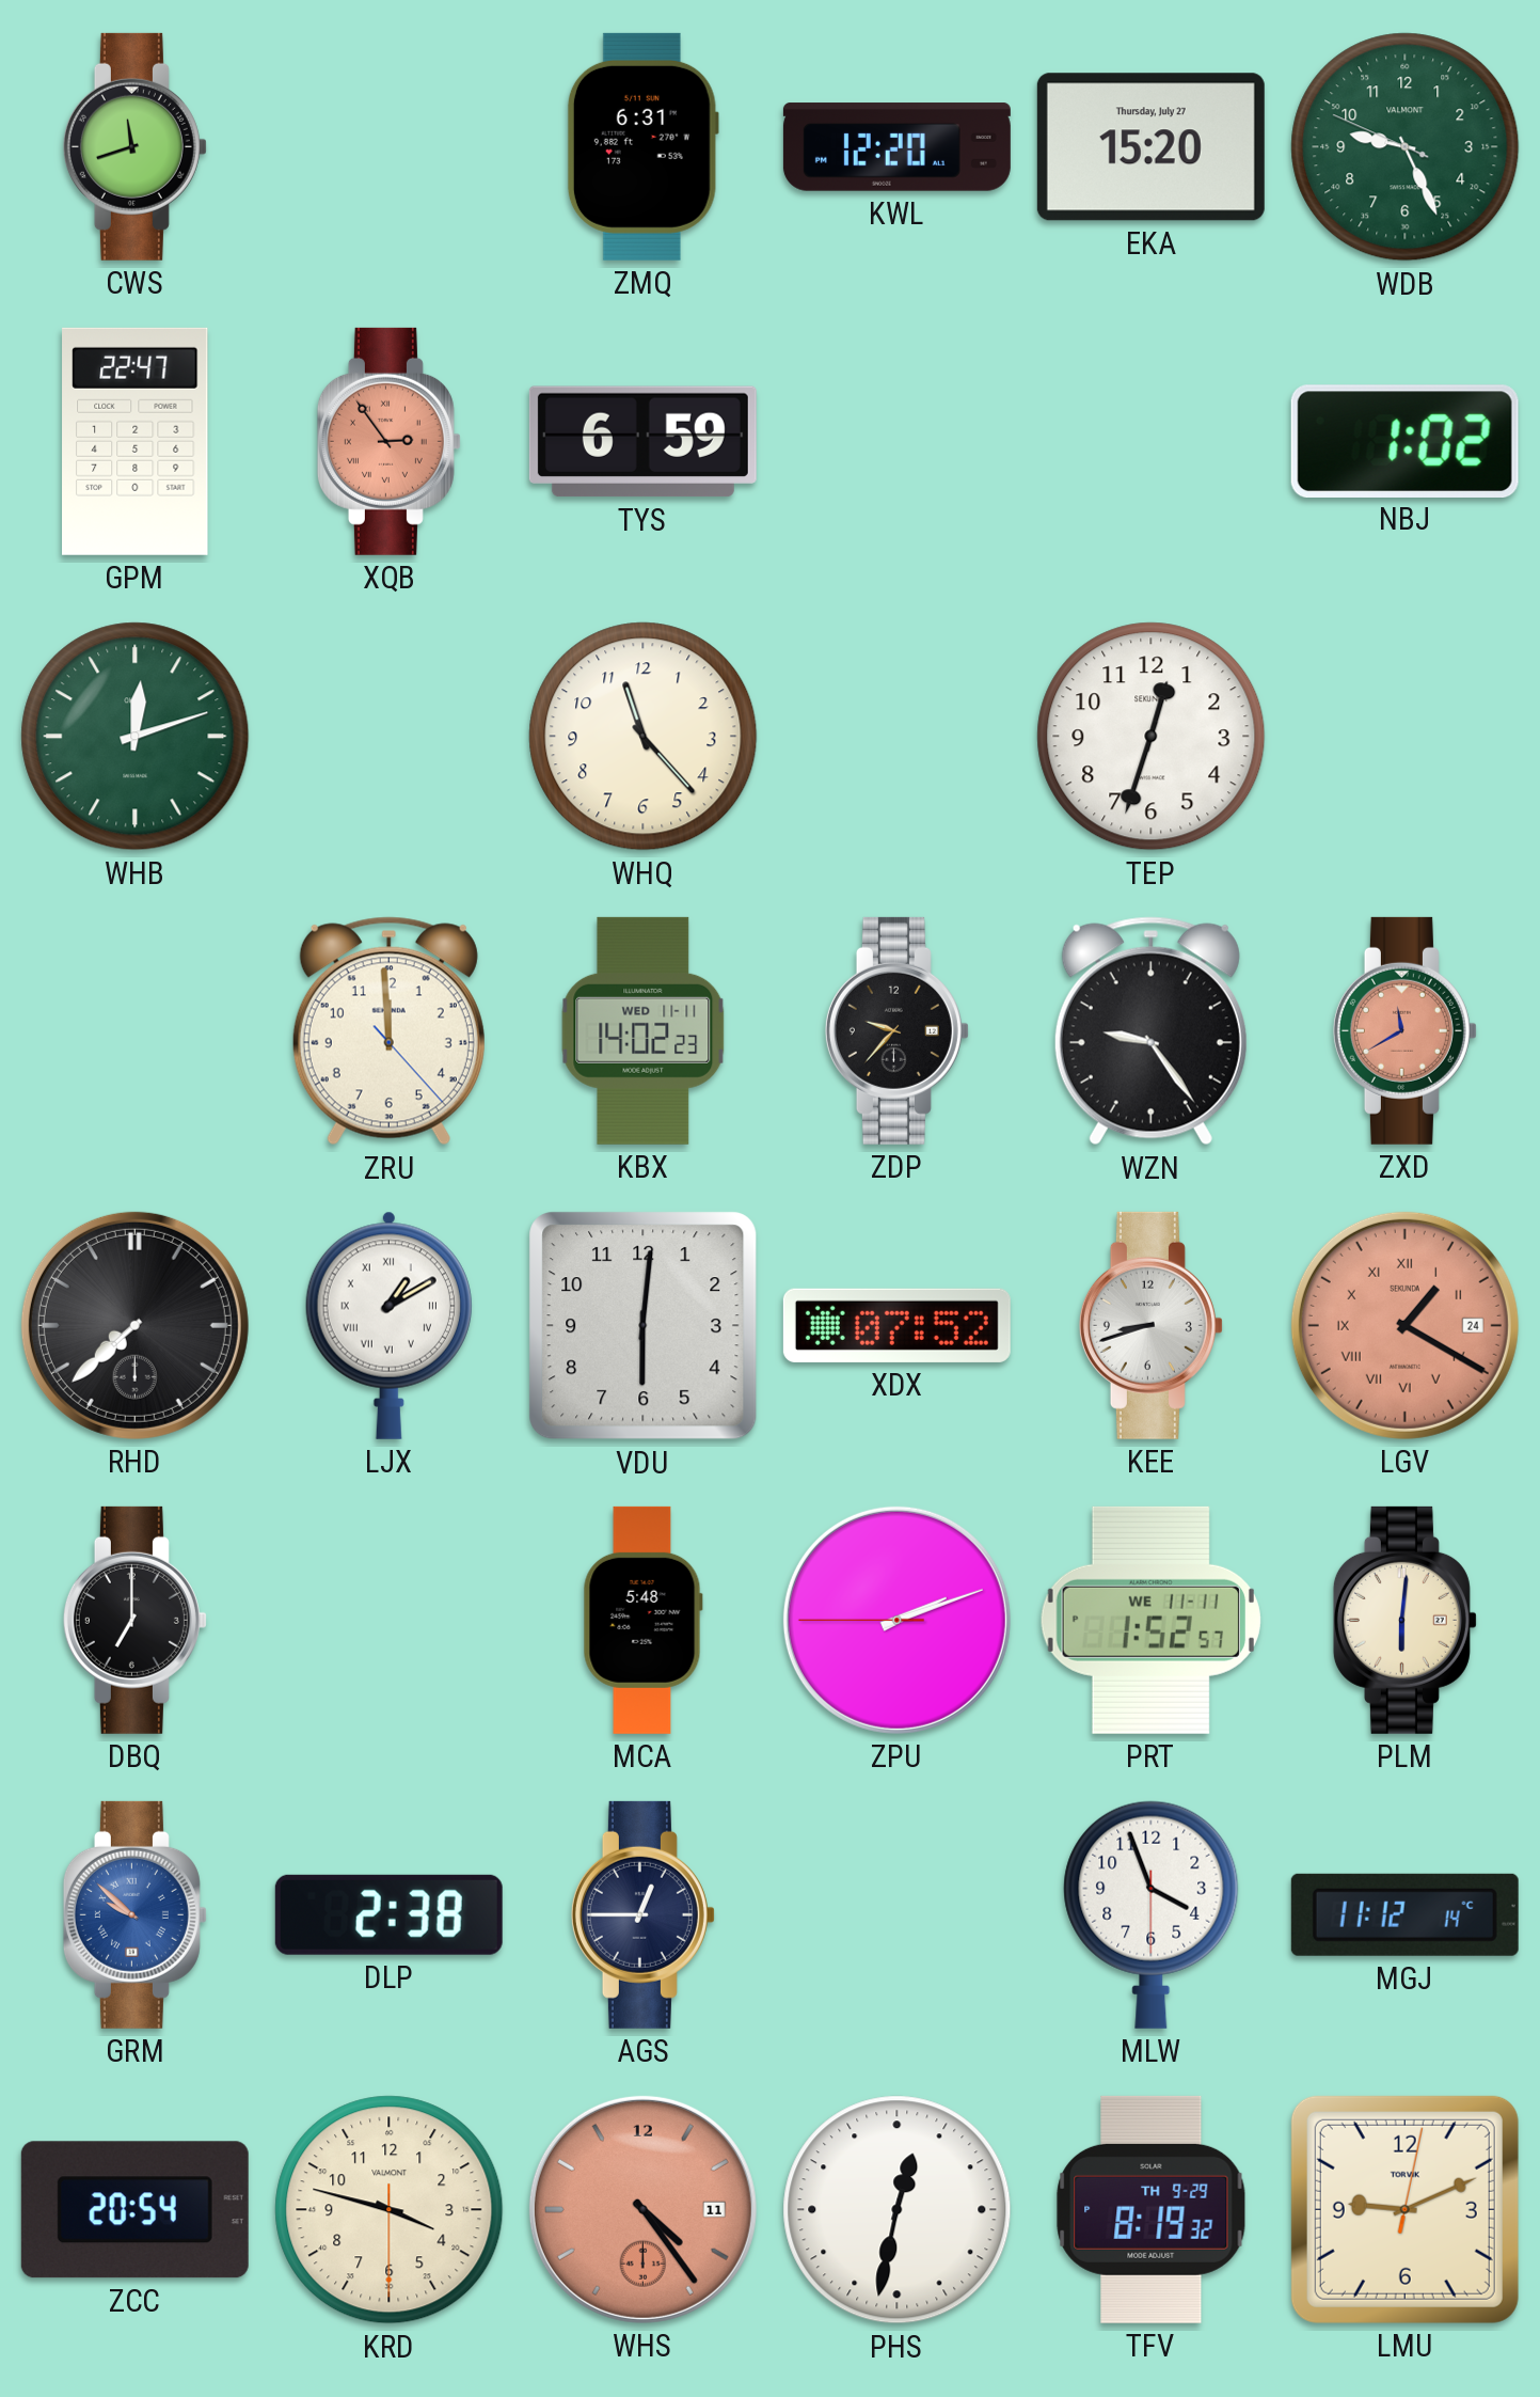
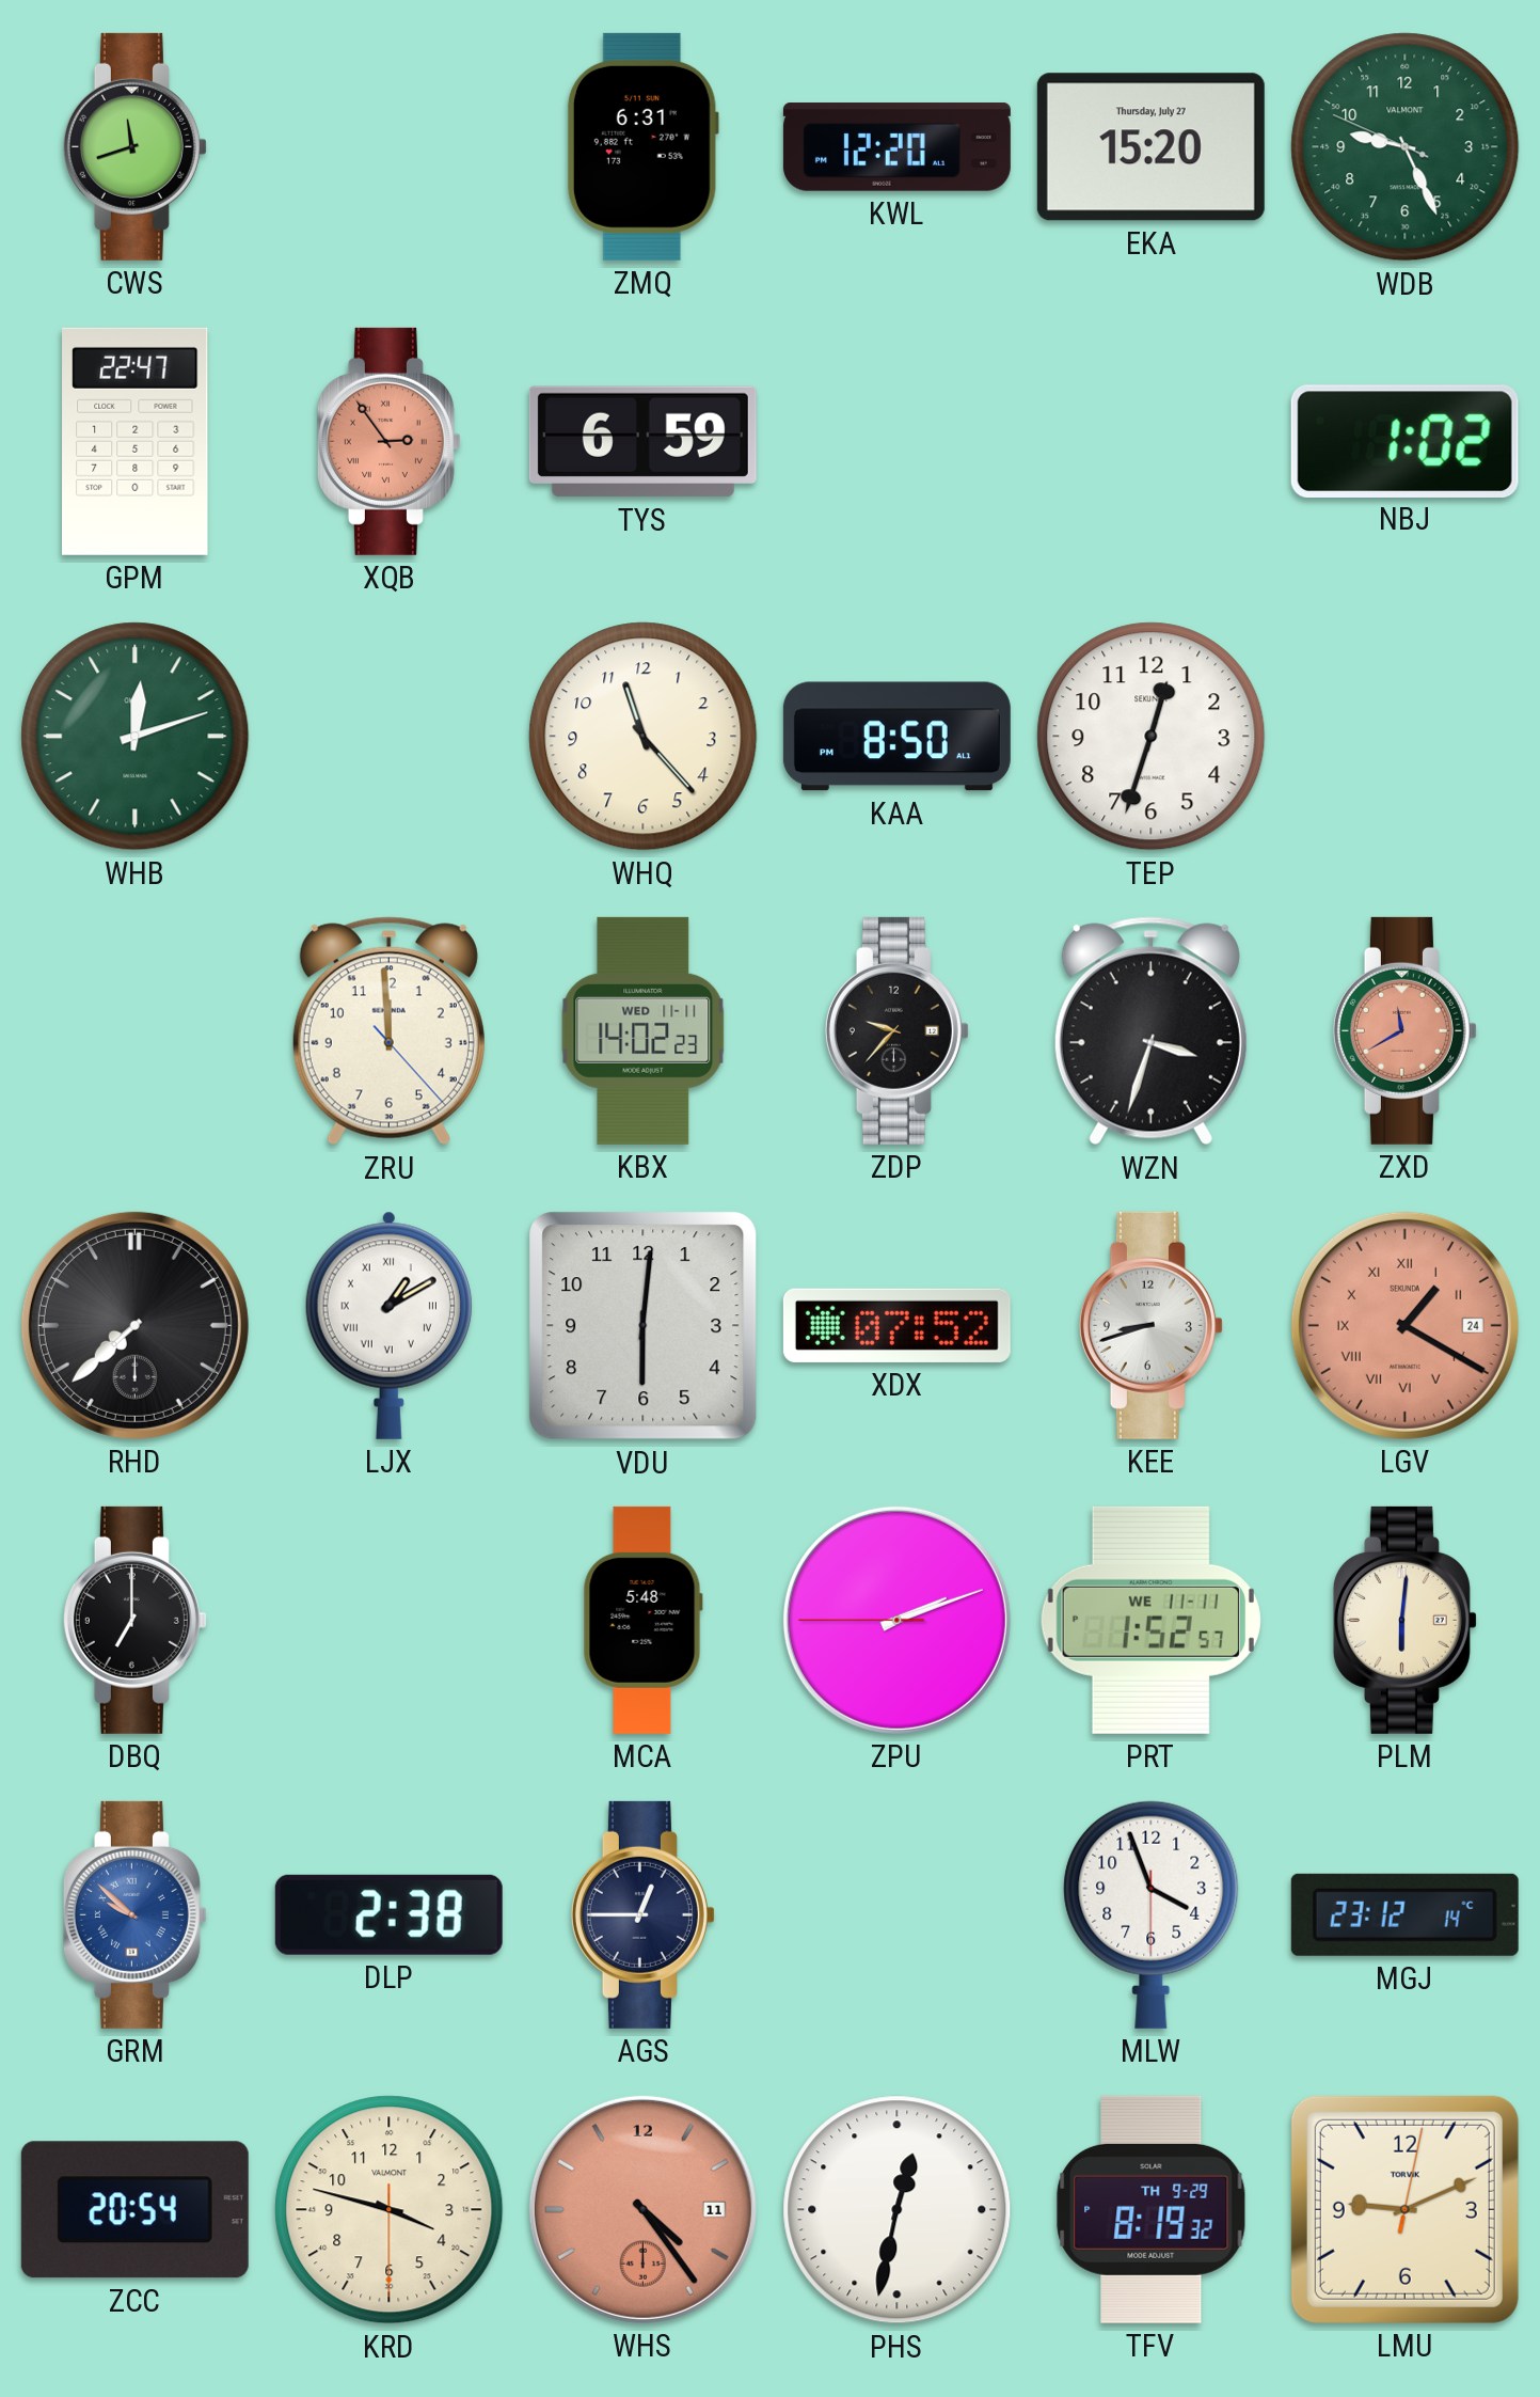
KAA: none -> 8:50
WZN: 9:24 -> 3:33
MGJ: 11:12 -> 23:12
